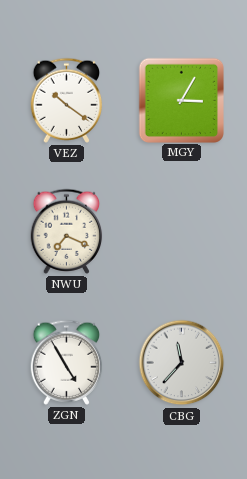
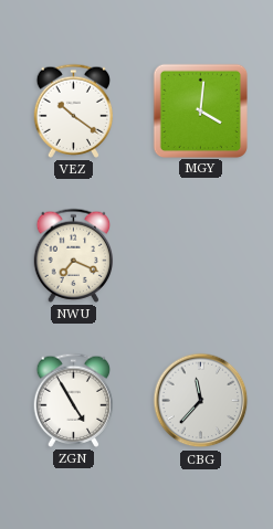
MGY: 3:05 -> 4:01
